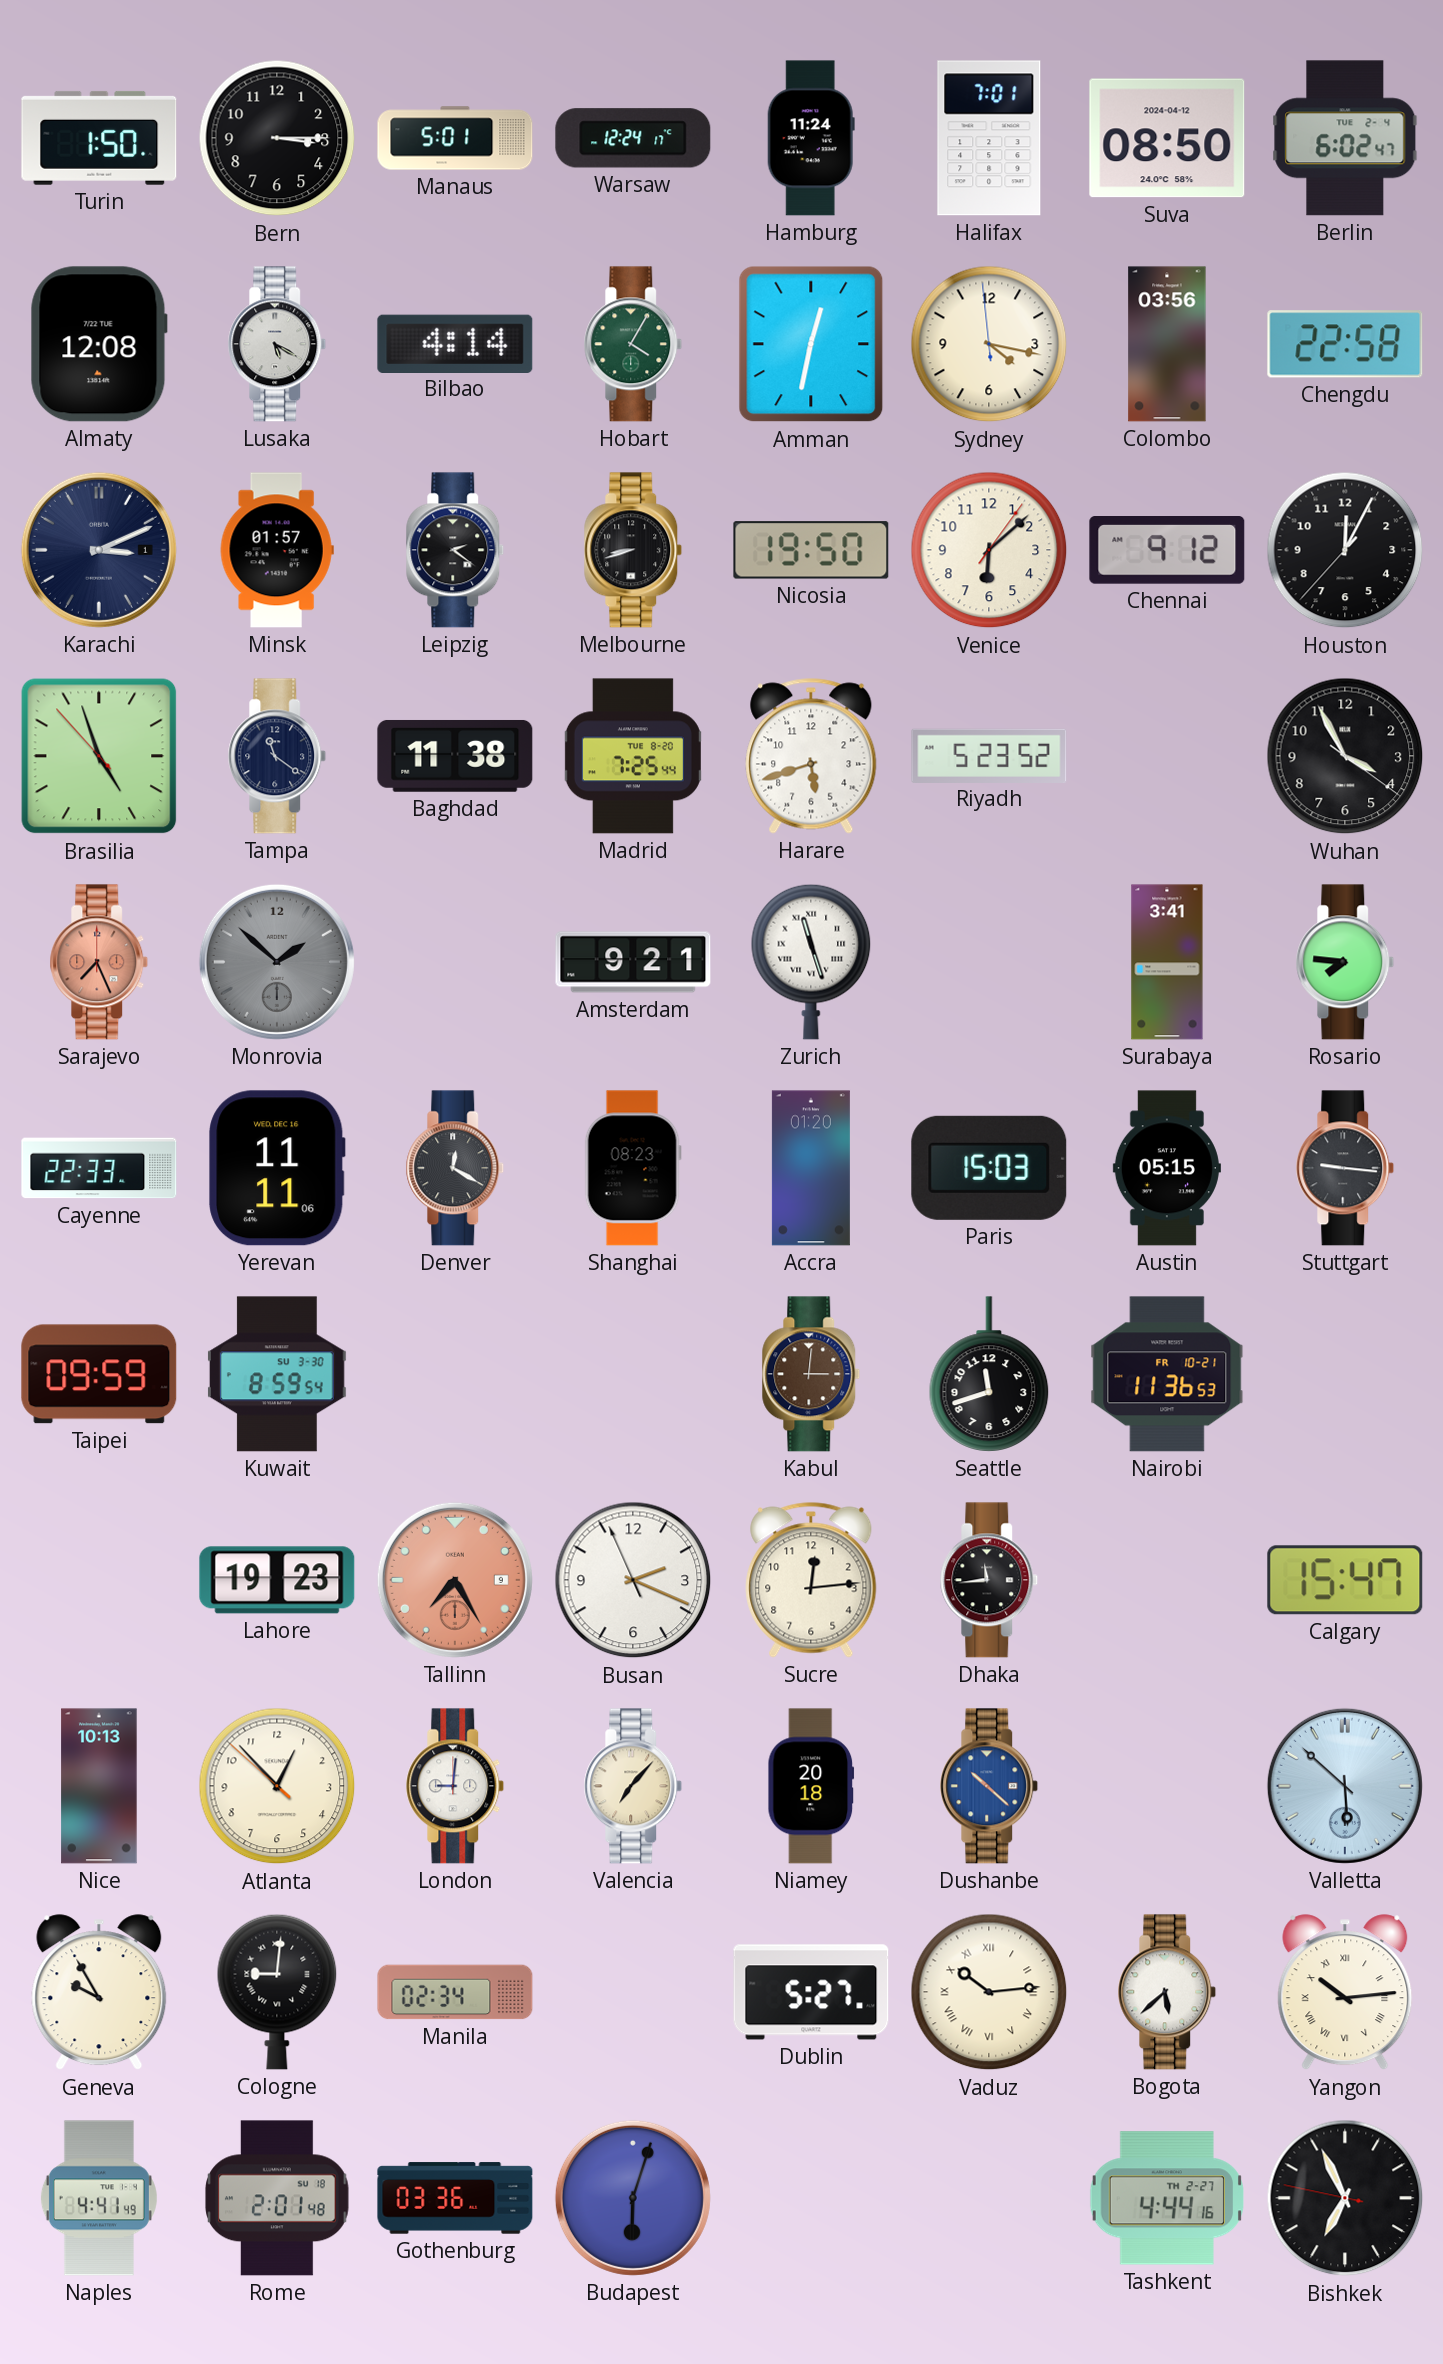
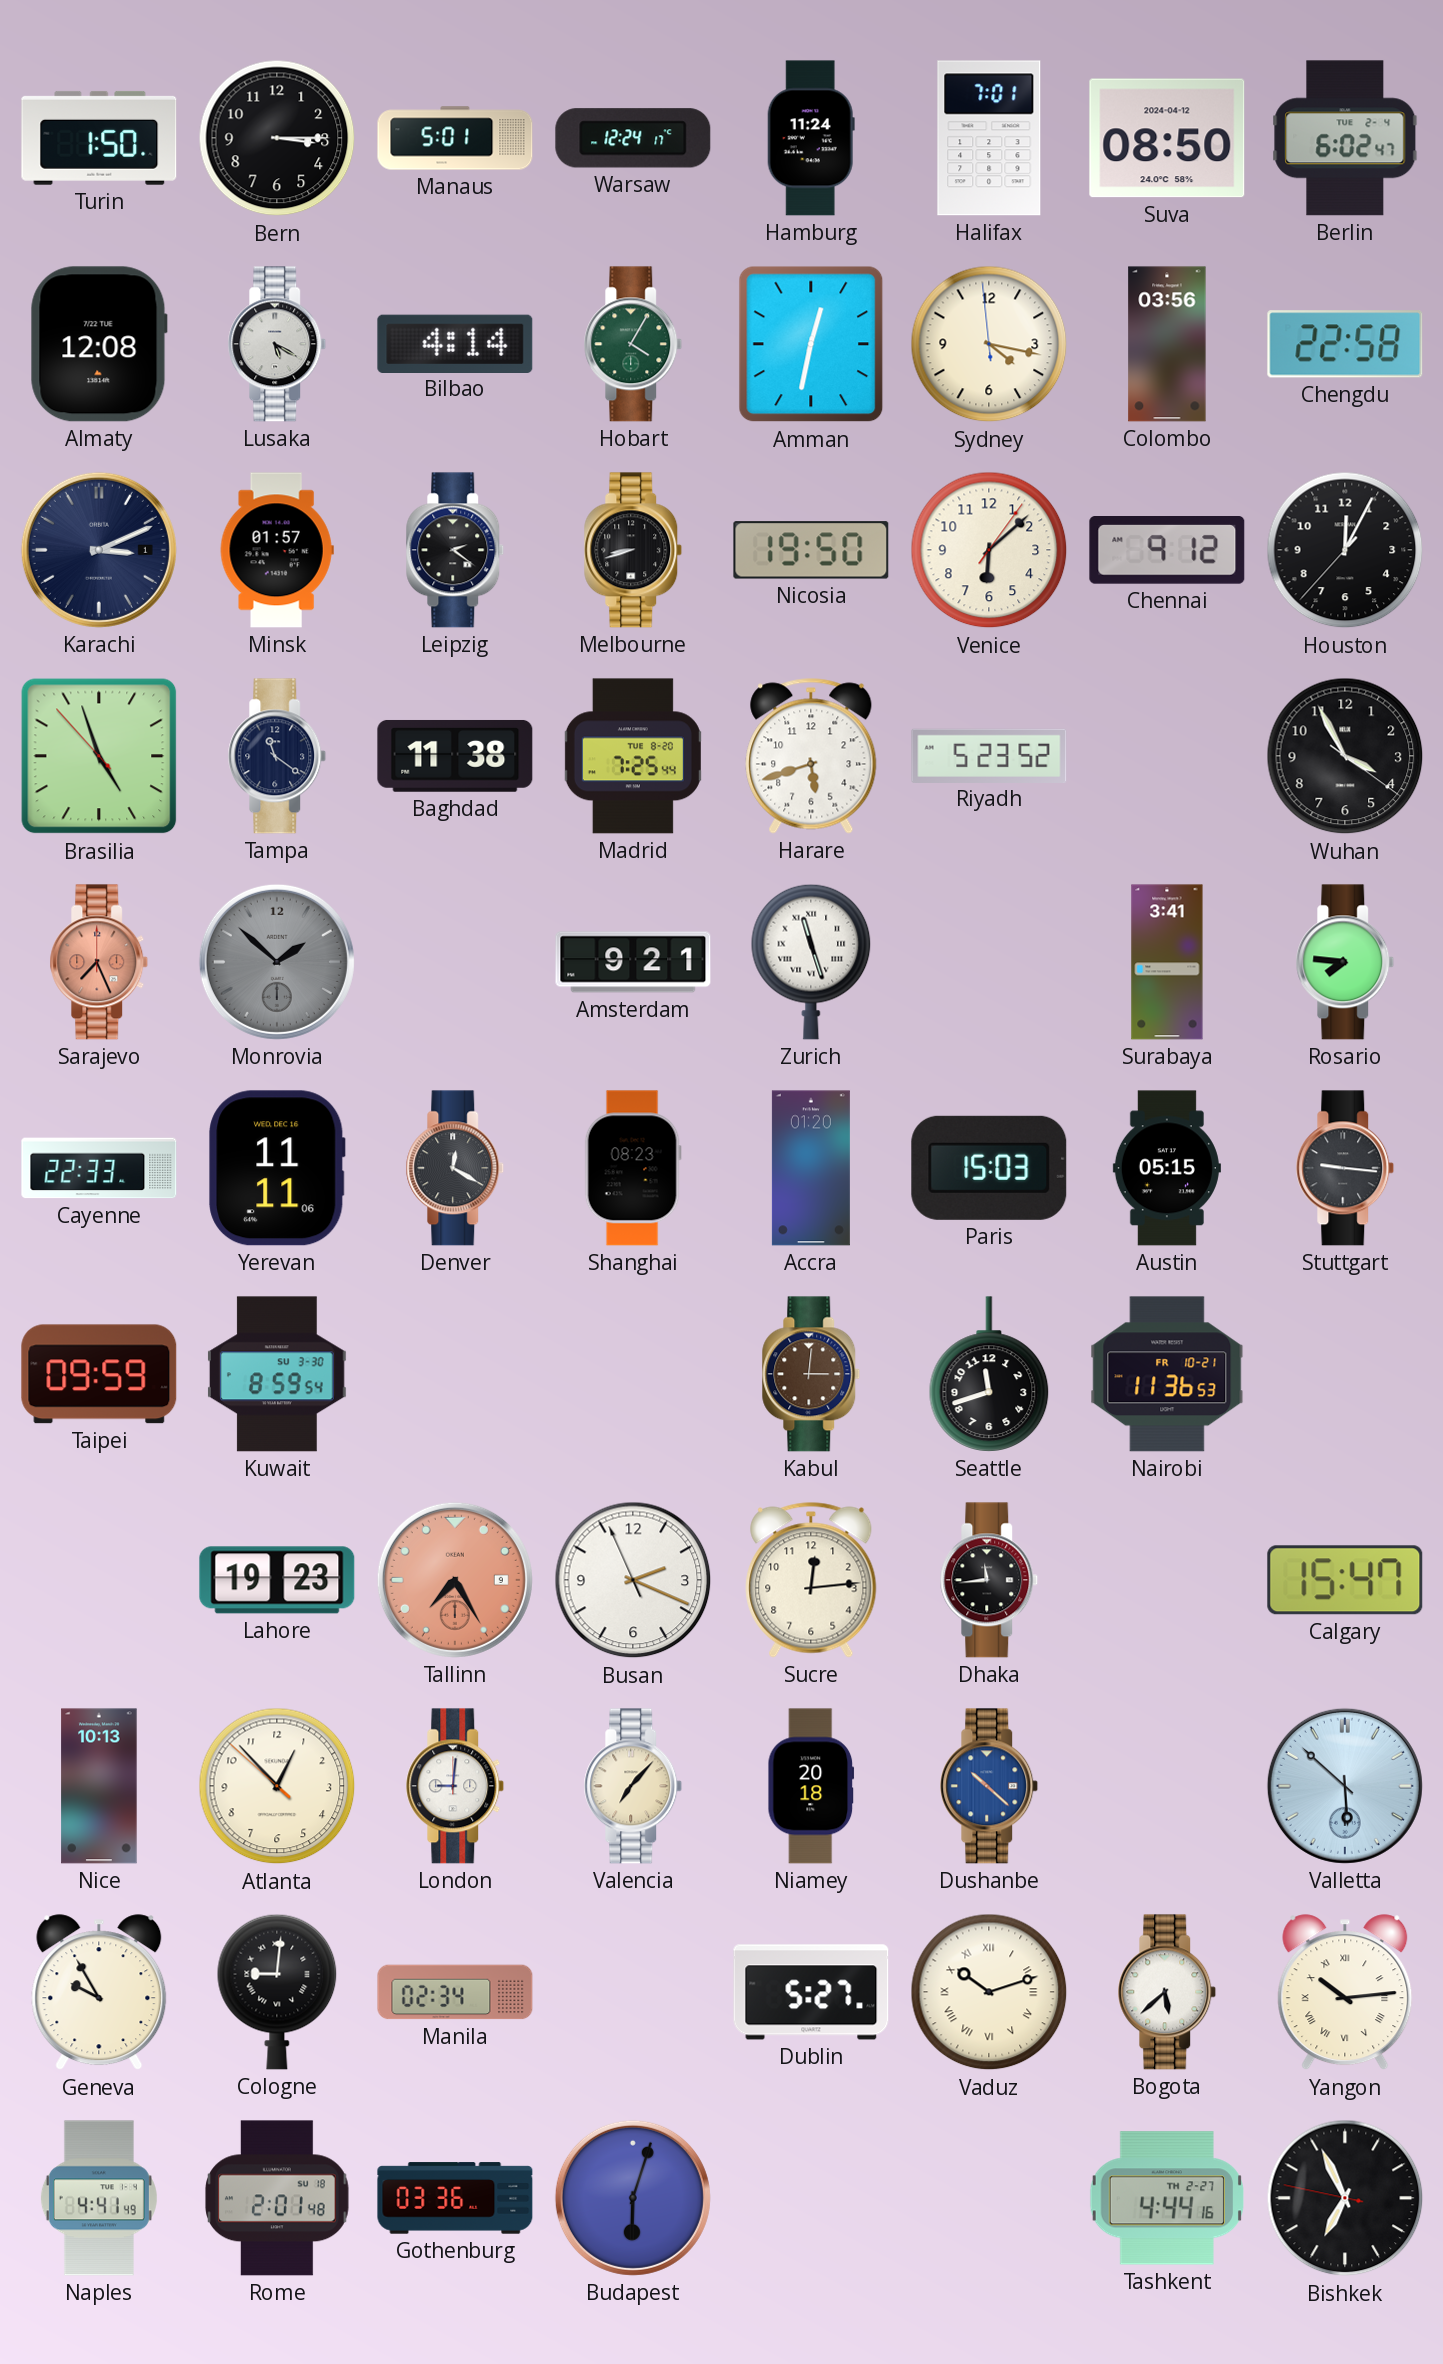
Vaduz: 10:14 -> 10:12
